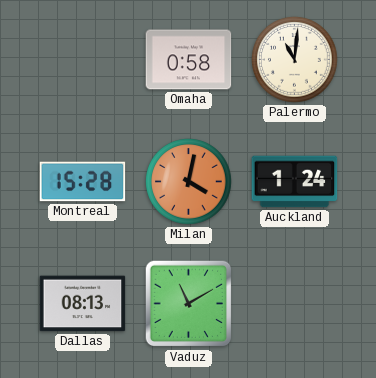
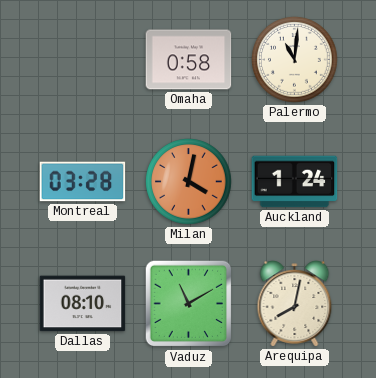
Montreal: 15:28 -> 03:28
Dallas: 08:13 -> 08:10
Arequipa: none -> 8:02
